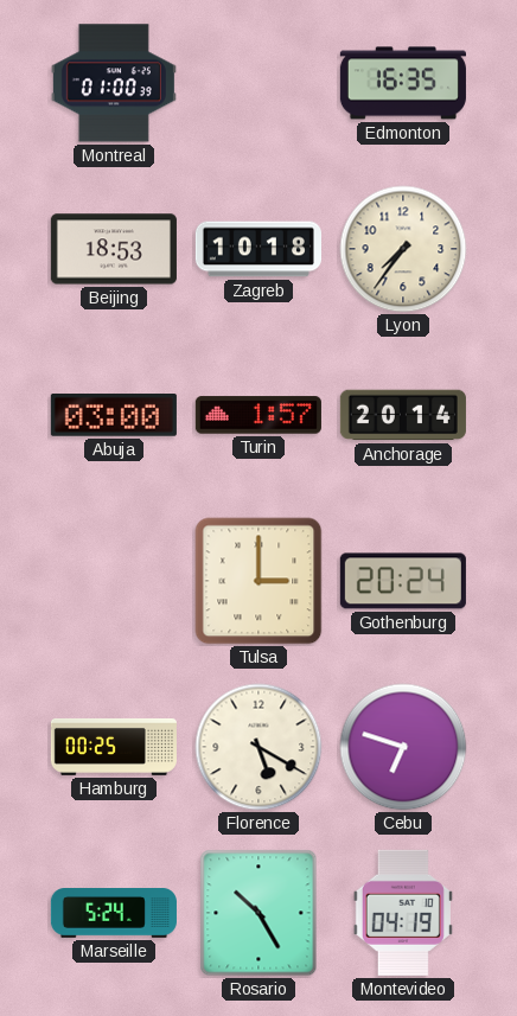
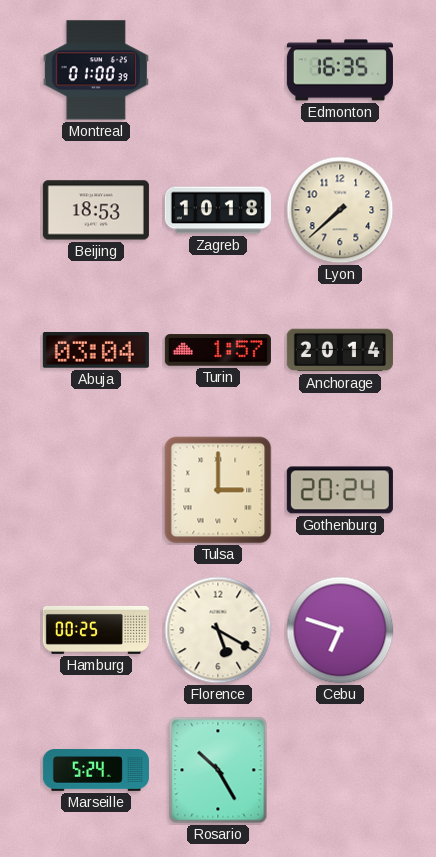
Lyon: 7:36 -> 7:38
Abuja: 03:00 -> 03:04
Montevideo: 04:19 -> none
